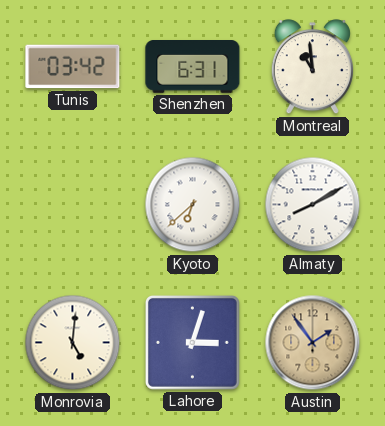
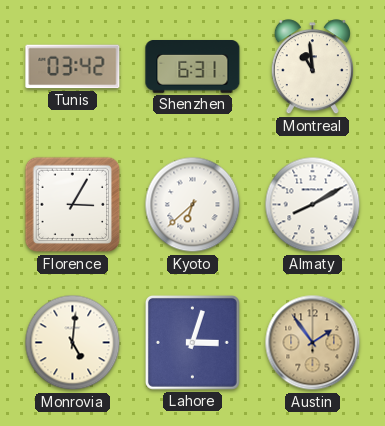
Florence: none -> 3:05
